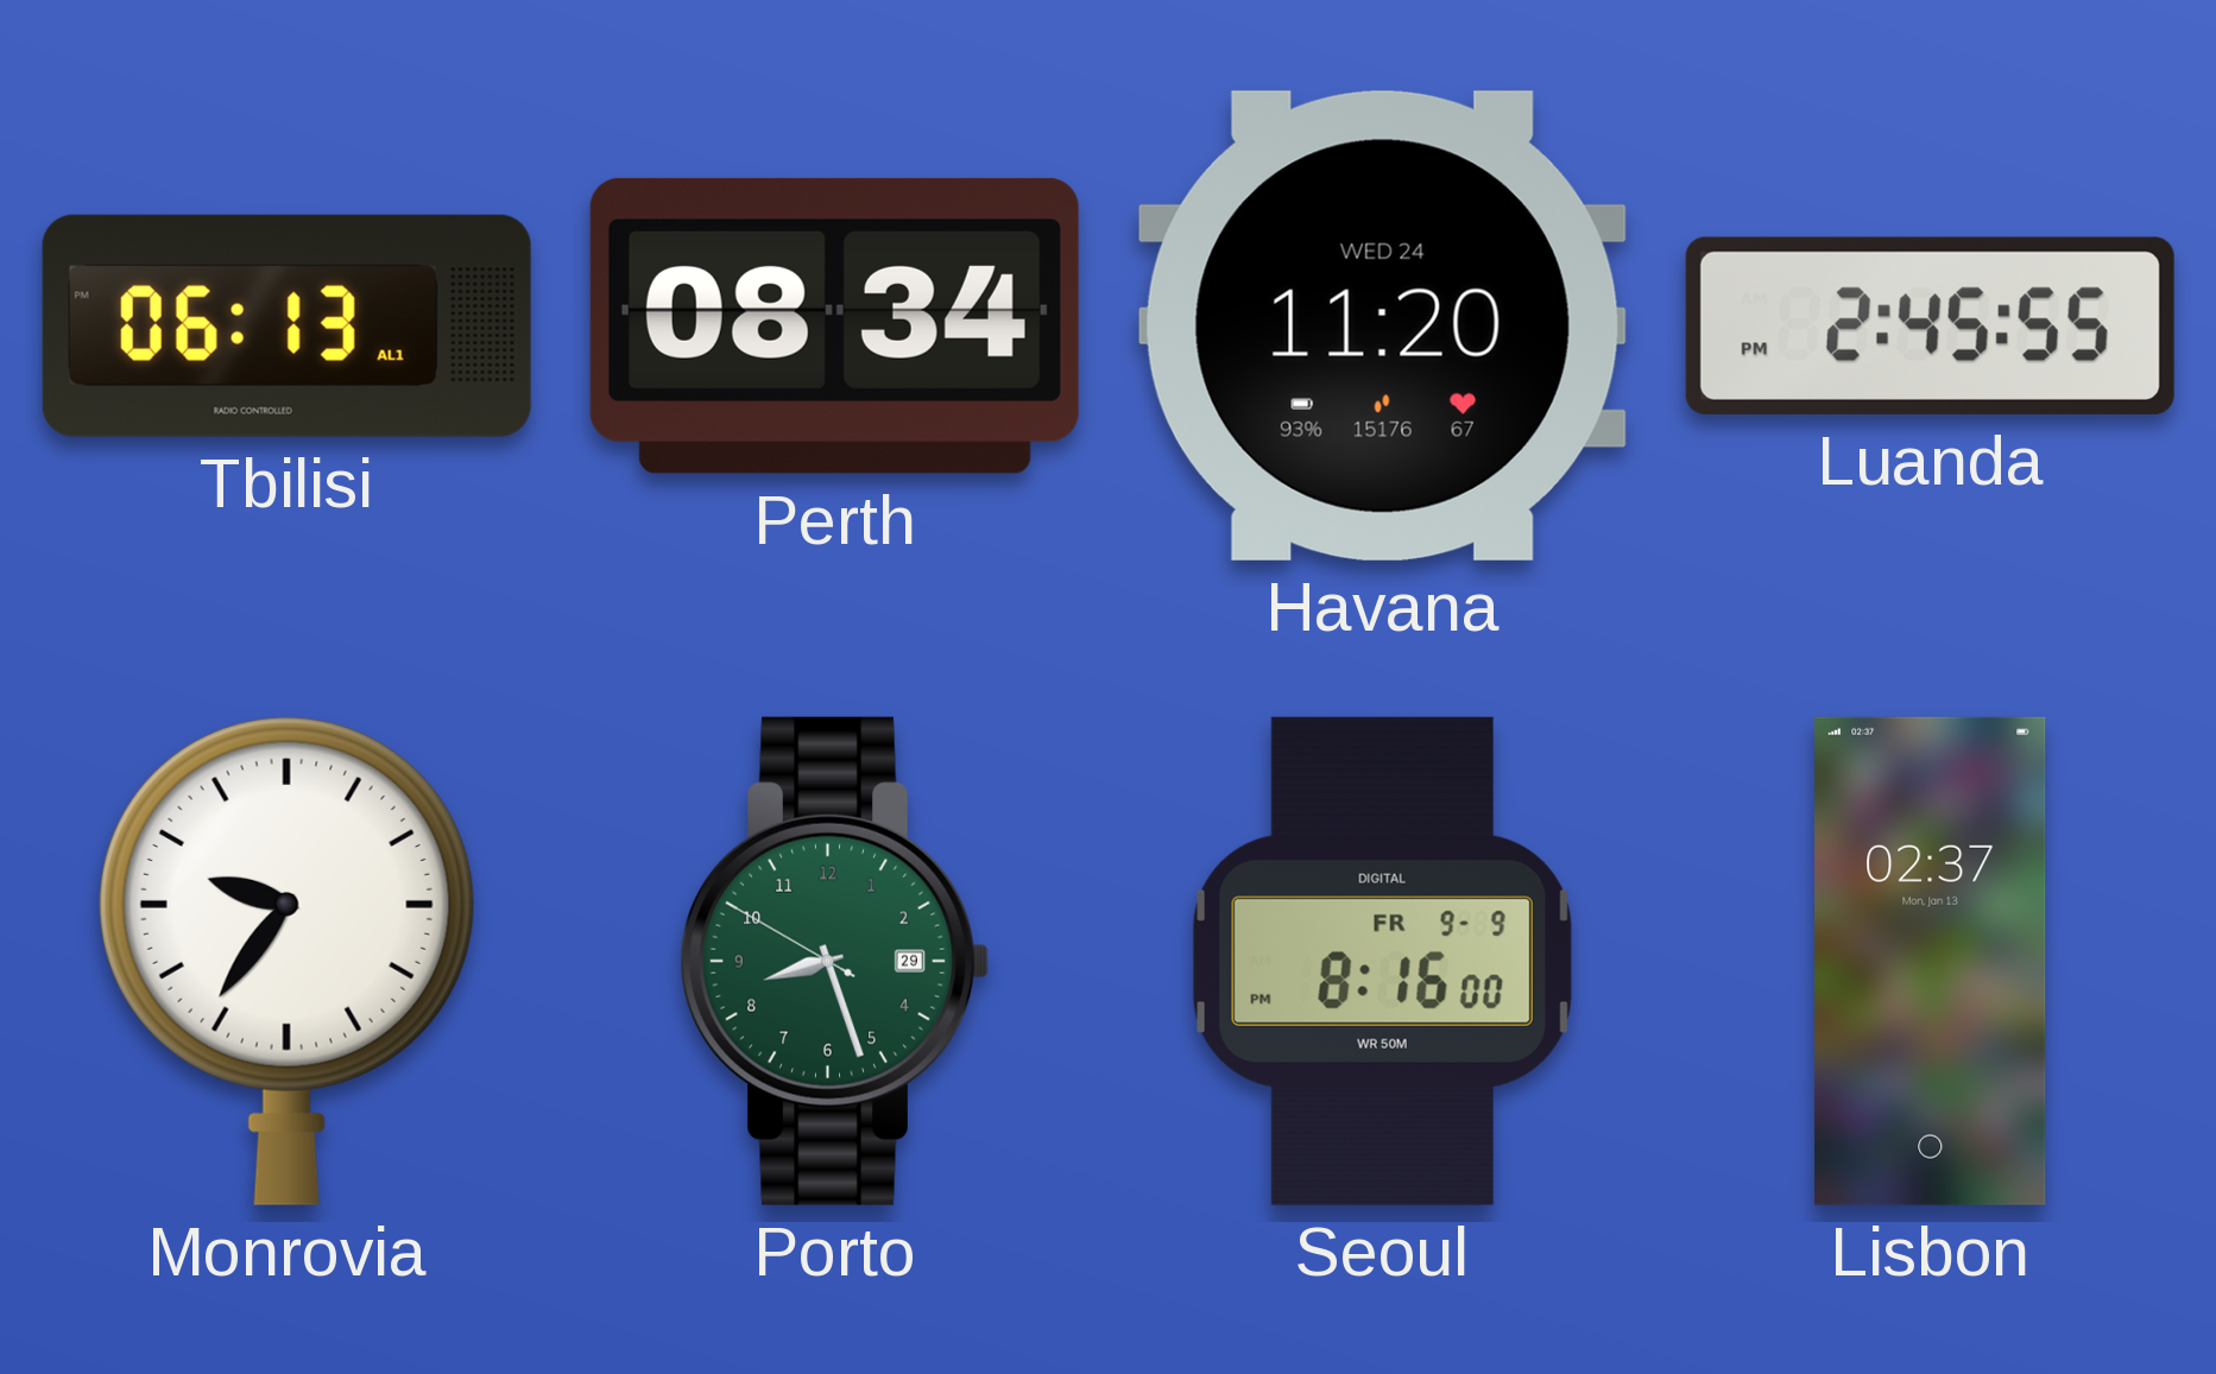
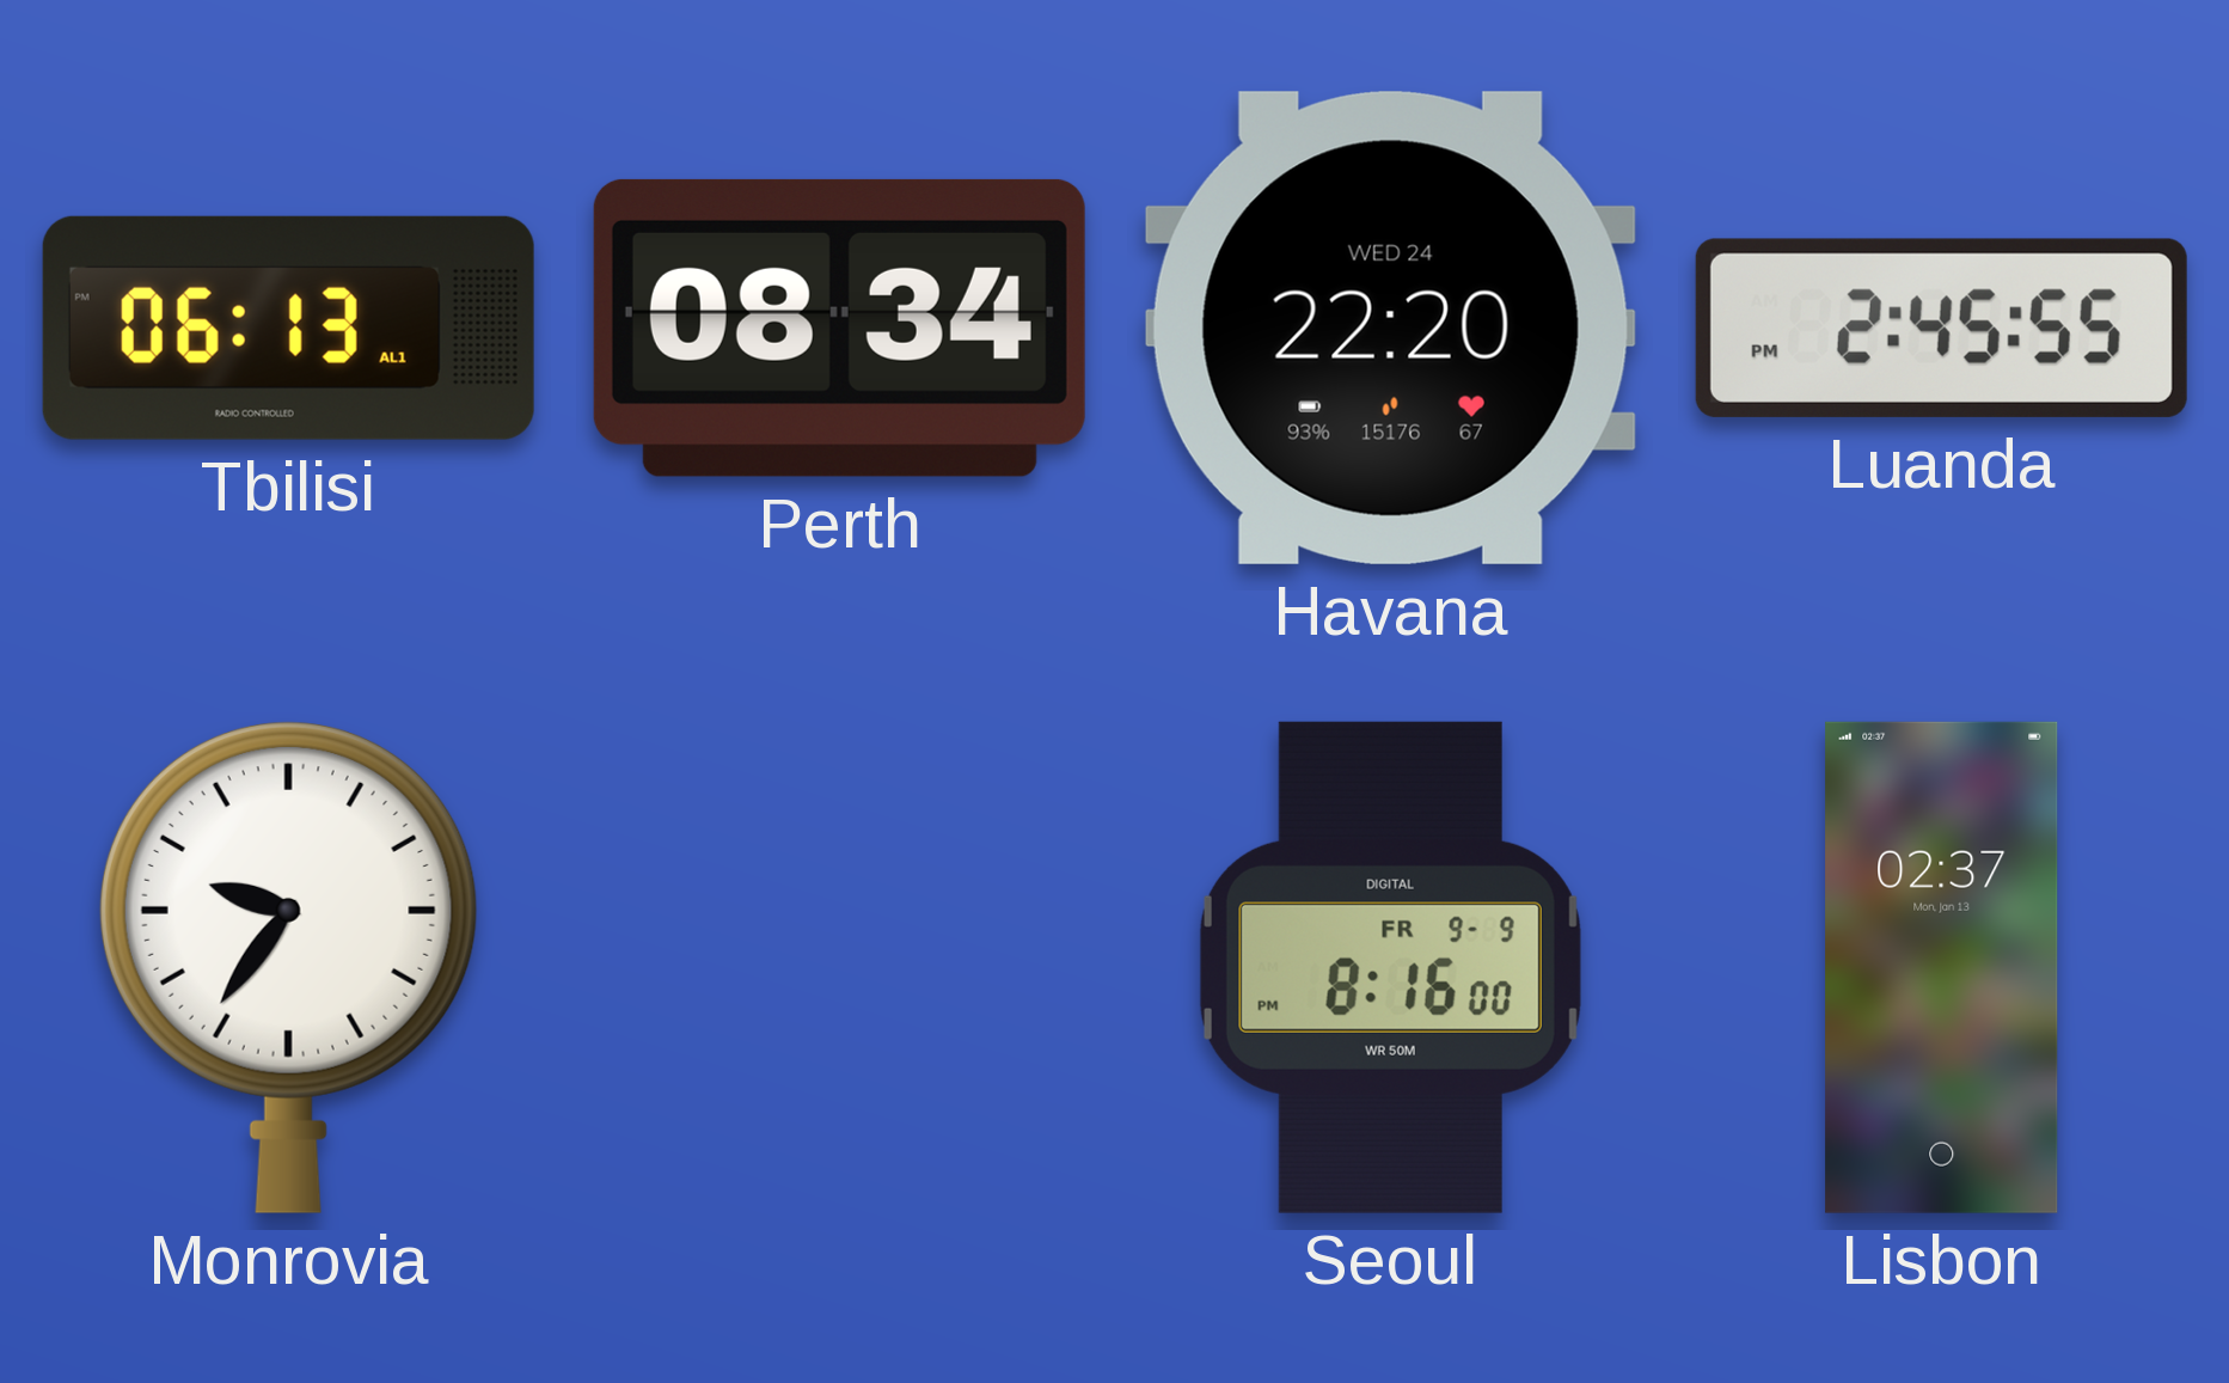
Havana: 11:20 -> 22:20
Porto: 8:26 -> none
